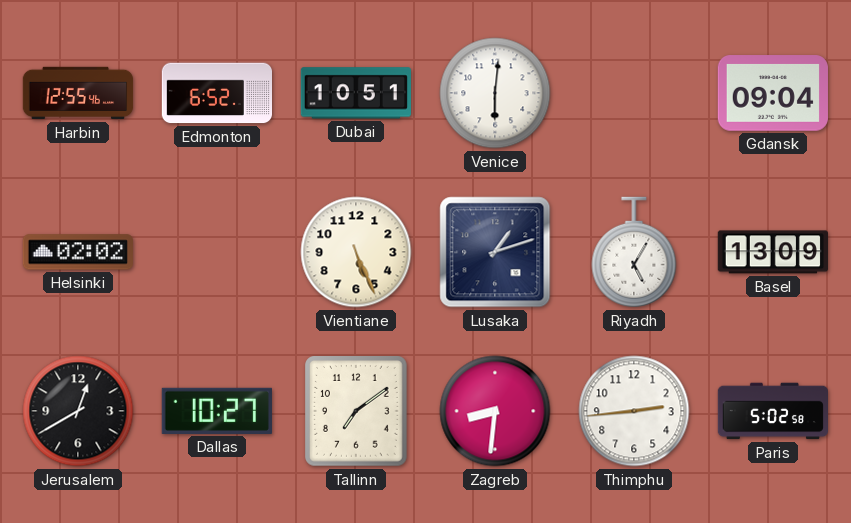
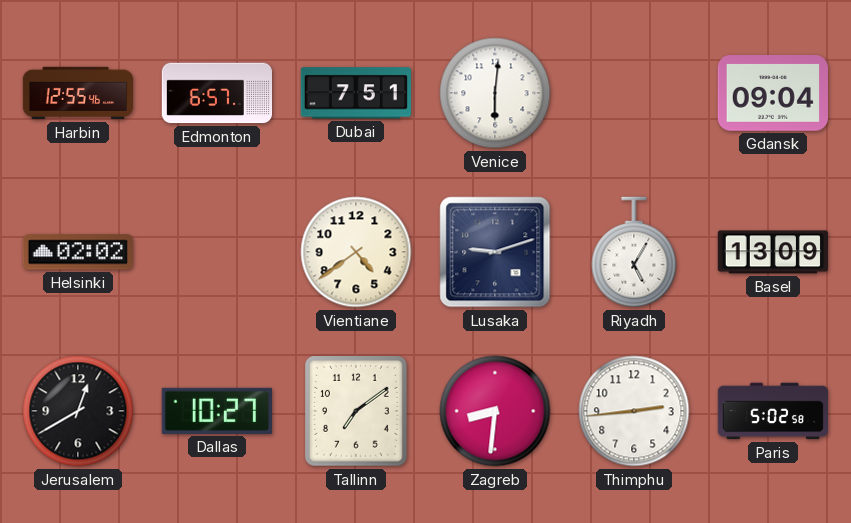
Edmonton: 6:52 -> 6:57
Dubai: 10:51 -> 7:51
Vientiane: 5:26 -> 4:39
Lusaka: 1:12 -> 9:12
